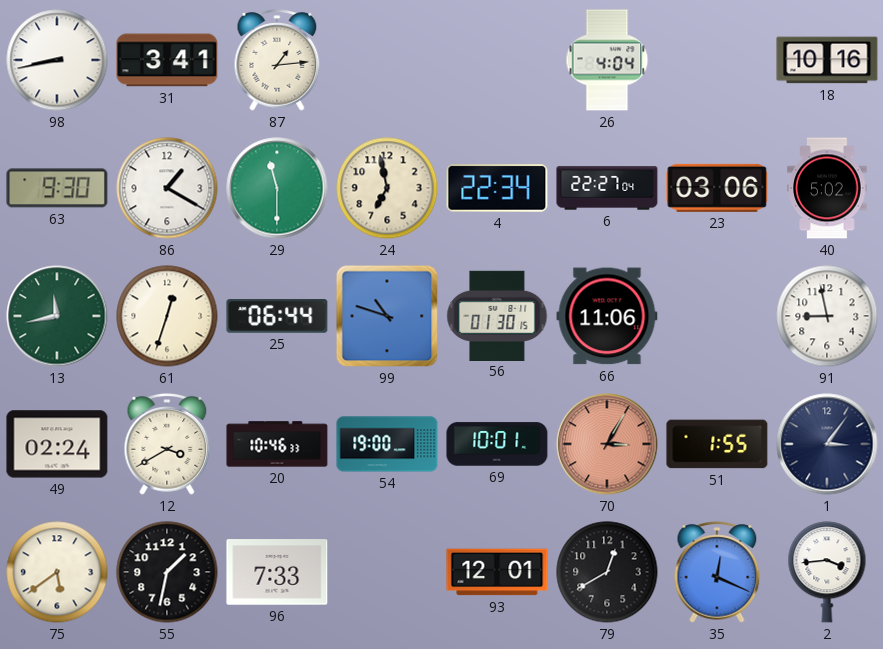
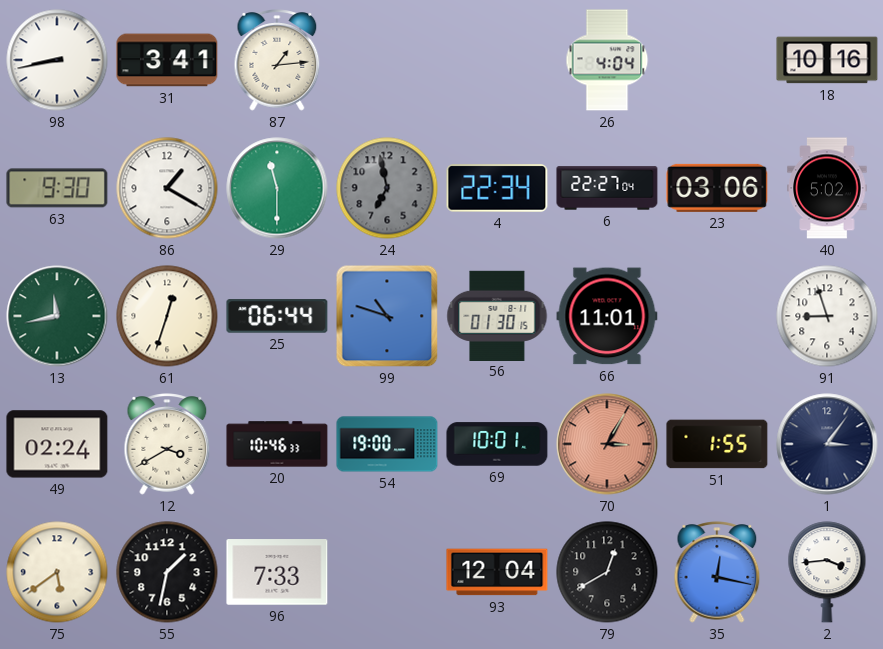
24 dial: cream -> grey
66: 11:06 -> 11:01
91: 8:58 -> 8:57
93: 12:01 -> 12:04
35: 12:19 -> 12:17
